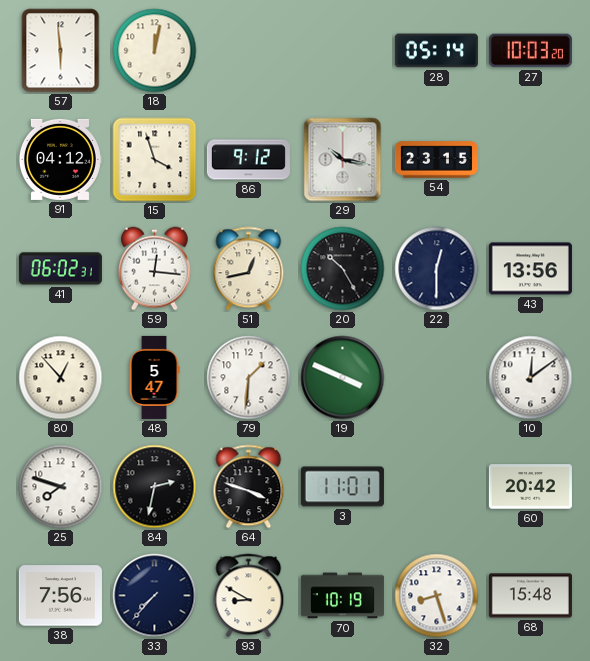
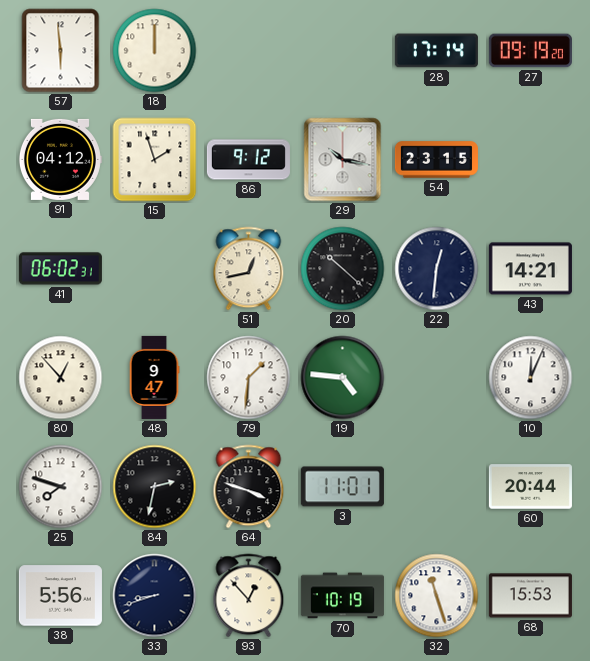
18: 12:02 -> 12:00
28: 05:14 -> 17:14
27: 10:03 -> 09:19
15: 3:57 -> 1:57
59: 12:16 -> none
20: 10:25 -> 10:22
22: 12:30 -> 12:31
43: 13:56 -> 14:21
48: 5:47 -> 9:47
19: 3:49 -> 4:46
10: 12:09 -> 12:04
60: 20:42 -> 20:44
38: 7:56 -> 5:56
33: 7:37 -> 8:42
93: 8:50 -> 12:53
32: 8:27 -> 11:27
68: 15:48 -> 15:53
